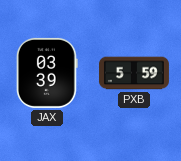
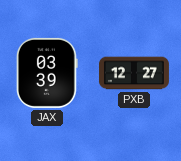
PXB: 5:59 -> 12:27
